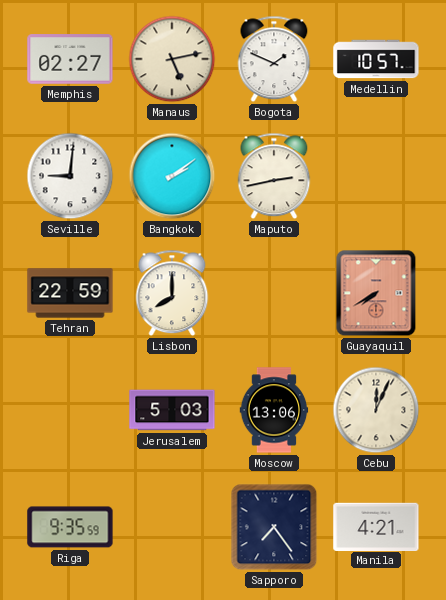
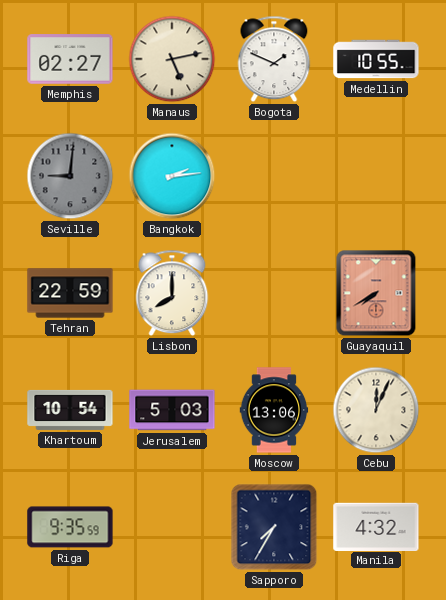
Medellin: 10:57 -> 10:55
Seville dial: white -> grey
Bangkok: 2:09 -> 2:14
Maputo: 2:43 -> none
Khartoum: none -> 10:54
Sapporo: 7:24 -> 7:35
Manila: 4:21 -> 4:32
